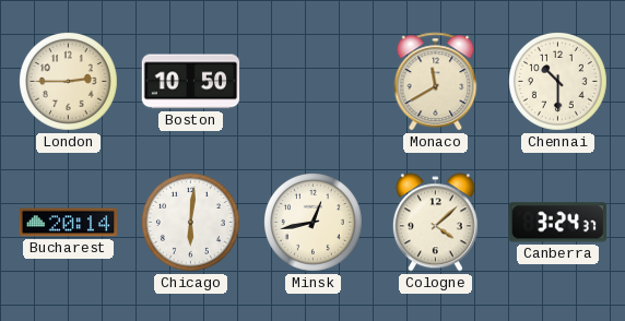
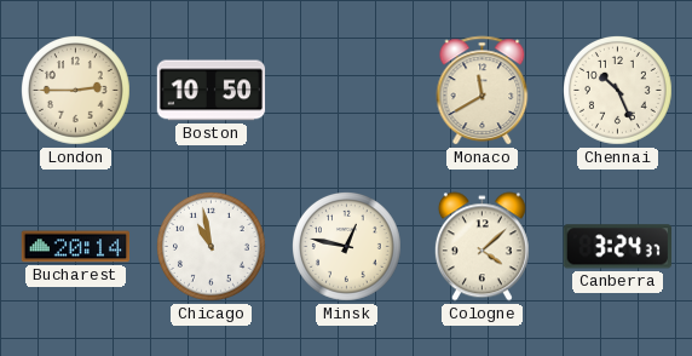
Chennai: 10:30 -> 10:26
Chicago: 6:01 -> 10:58
Minsk: 12:43 -> 12:47
